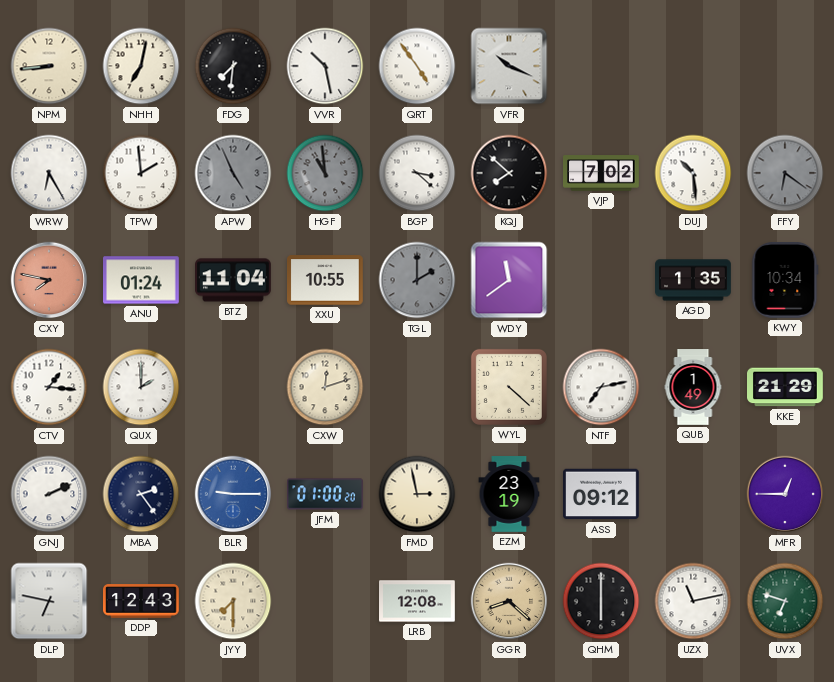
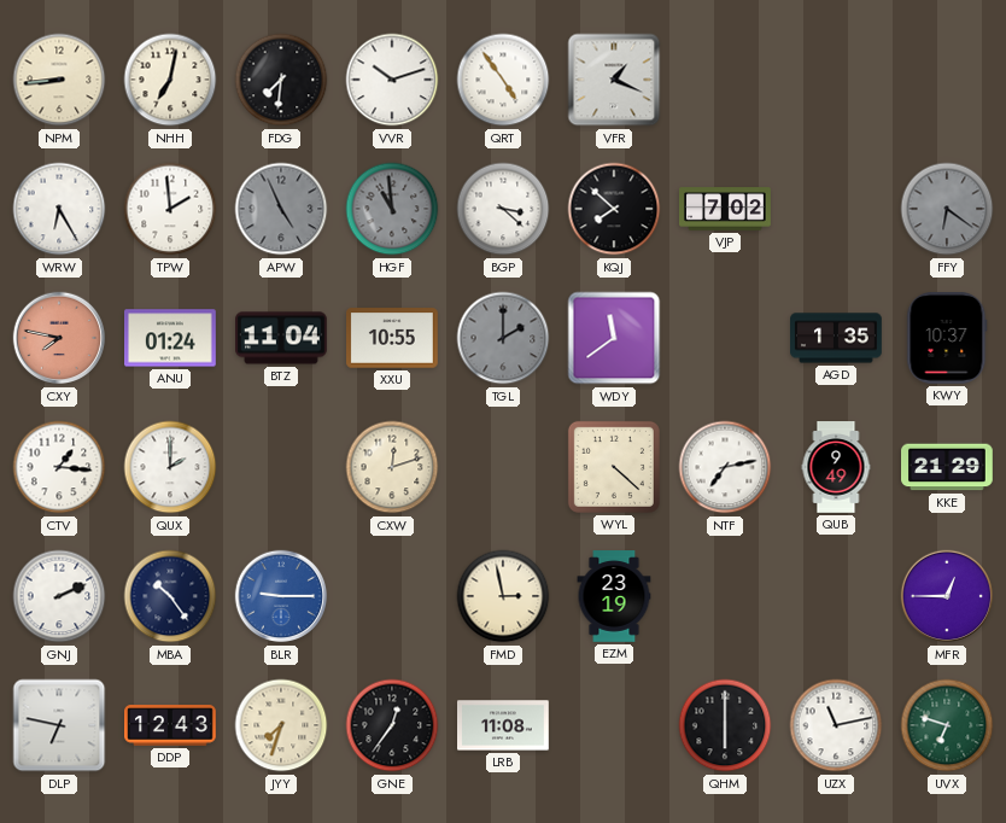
VVR: 10:28 -> 10:12
VFR: 10:19 -> 1:19
DUJ: 10:29 -> none
KWY: 10:34 -> 10:37
QUB: 1:49 -> 9:49
MBA: 2:24 -> 10:24
JFM: 01:00 -> none
ASS: 09:12 -> none
JYY: 7:30 -> 7:33
GNE: none -> 12:36
LRB: 12:08 -> 11:08
GGR: 8:22 -> none
